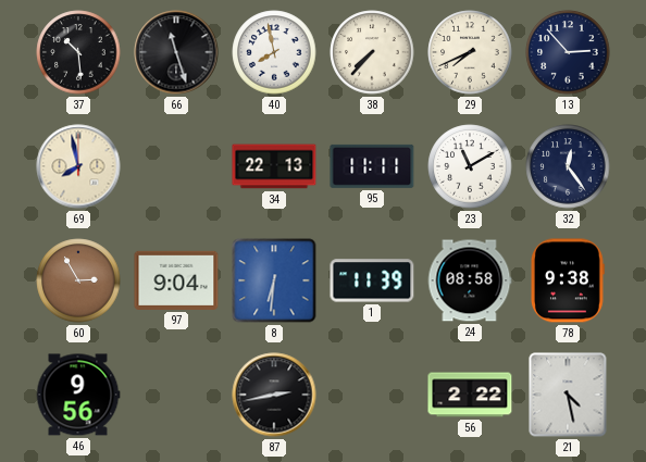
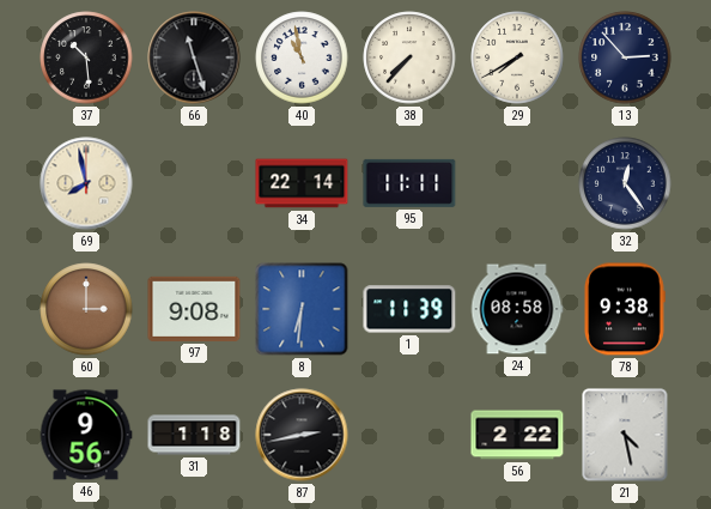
40: 7:58 -> 10:58
29: 7:41 -> 7:40
34: 22:13 -> 22:14
23: 11:10 -> none
60: 2:55 -> 3:00
97: 9:04 -> 9:08
31: none -> 1:18
